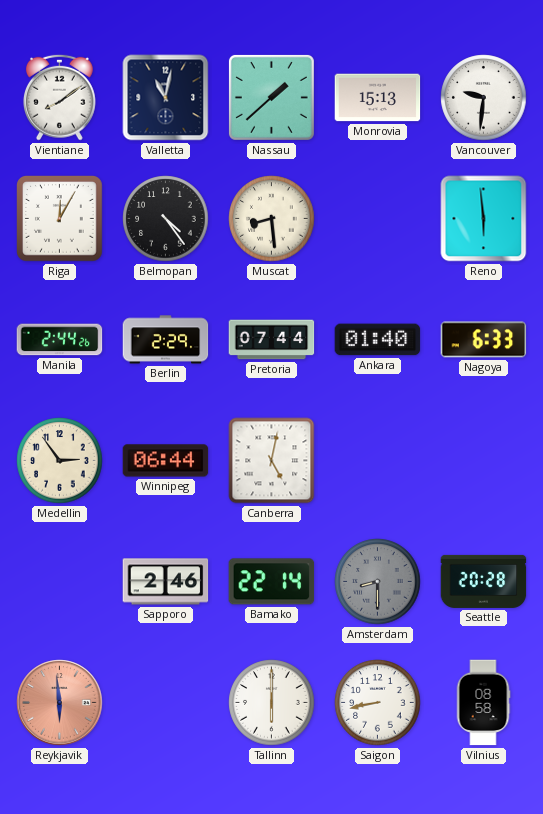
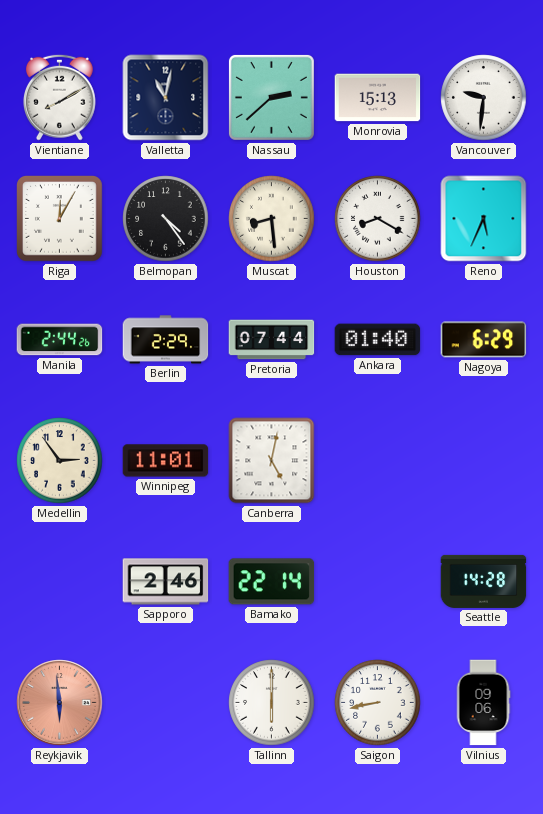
Vientiane: 8:09 -> 8:10
Nassau: 1:38 -> 2:38
Houston: none -> 8:20
Reno: 5:59 -> 5:34
Nagoya: 6:33 -> 6:29
Winnipeg: 06:44 -> 11:01
Amsterdam: 8:30 -> none
Seattle: 20:28 -> 14:28
Vilnius: 08:58 -> 09:06
